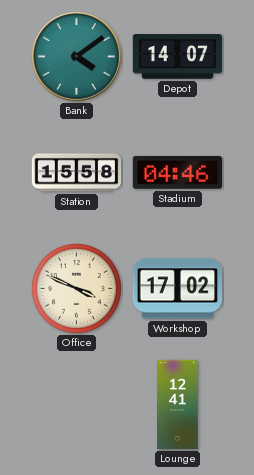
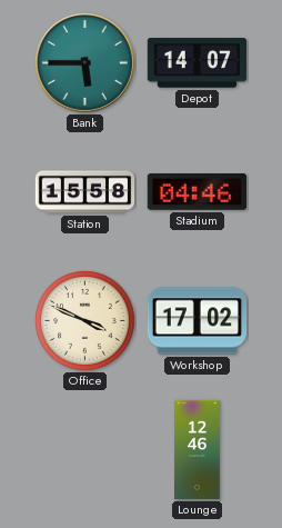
Bank: 4:09 -> 5:45
Lounge: 12:41 -> 12:46
